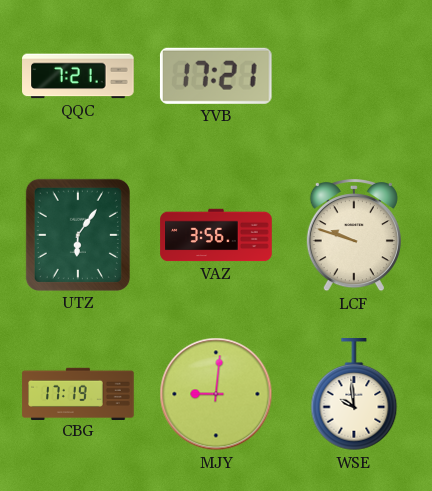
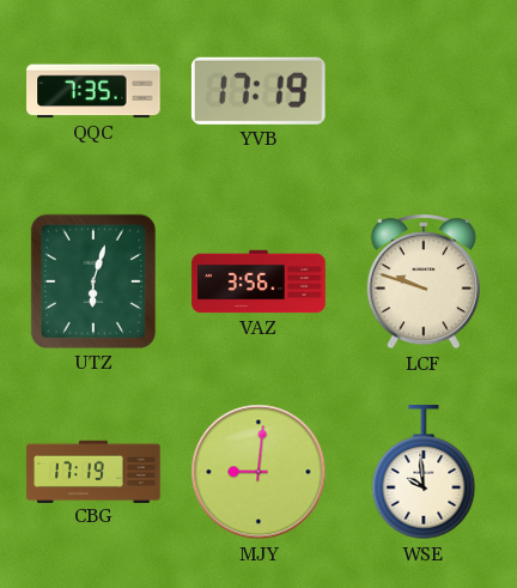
QQC: 7:21 -> 7:35
YVB: 17:21 -> 17:19
UTZ: 6:06 -> 6:03
